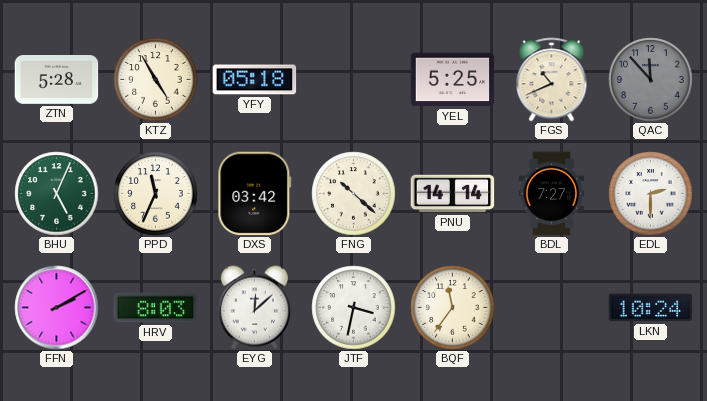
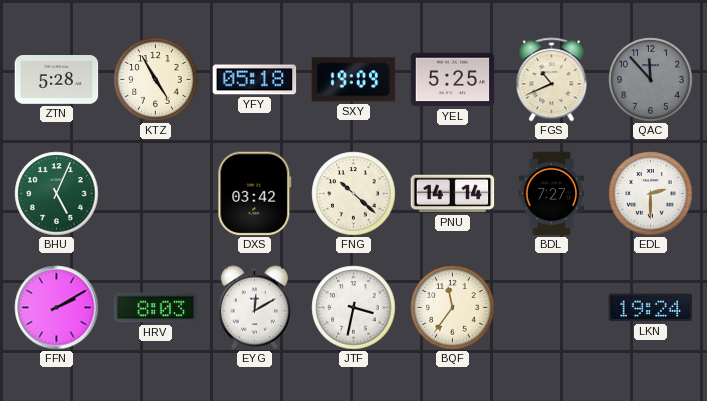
SXY: none -> 19:09
PPD: 11:34 -> none
EYG: 12:08 -> 12:10
LKN: 10:24 -> 19:24
